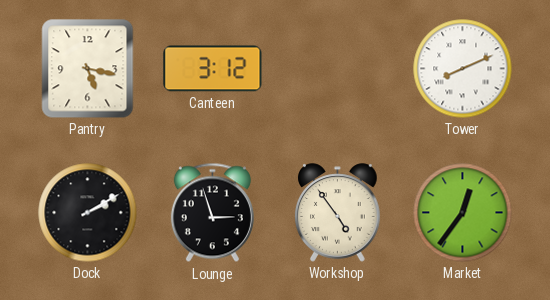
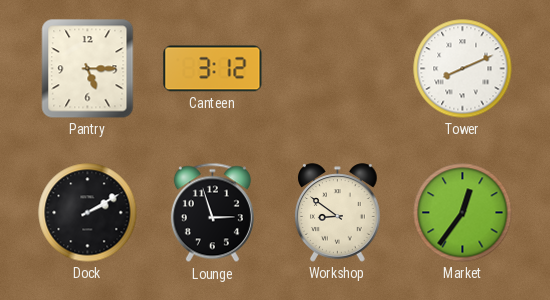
Pantry: 5:17 -> 5:15
Workshop: 4:54 -> 8:51
